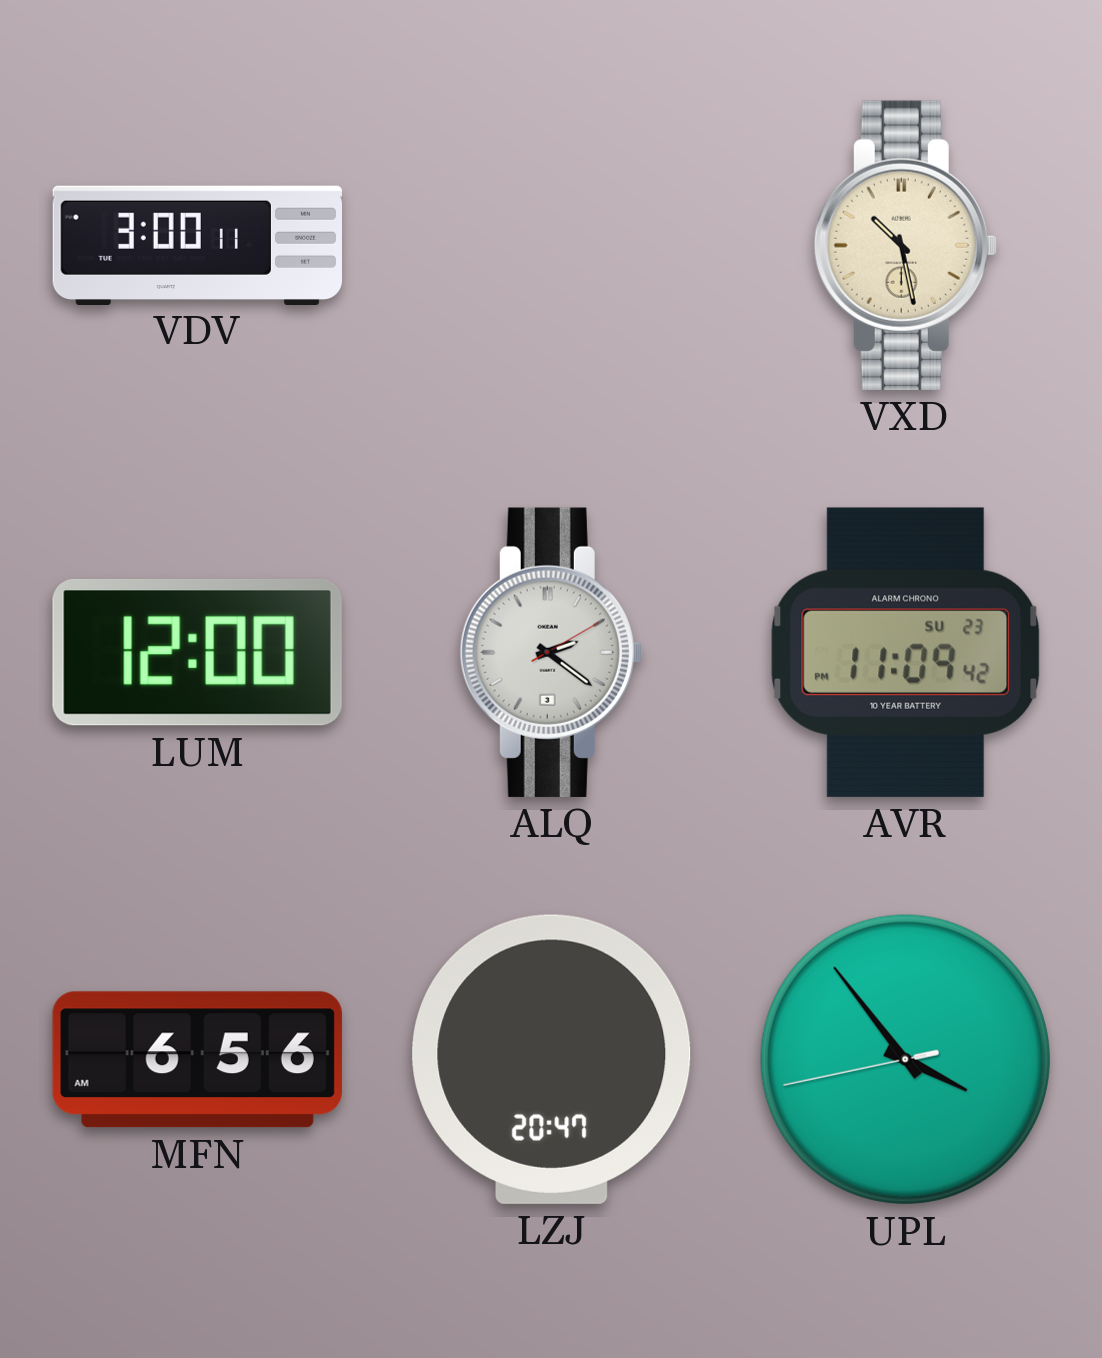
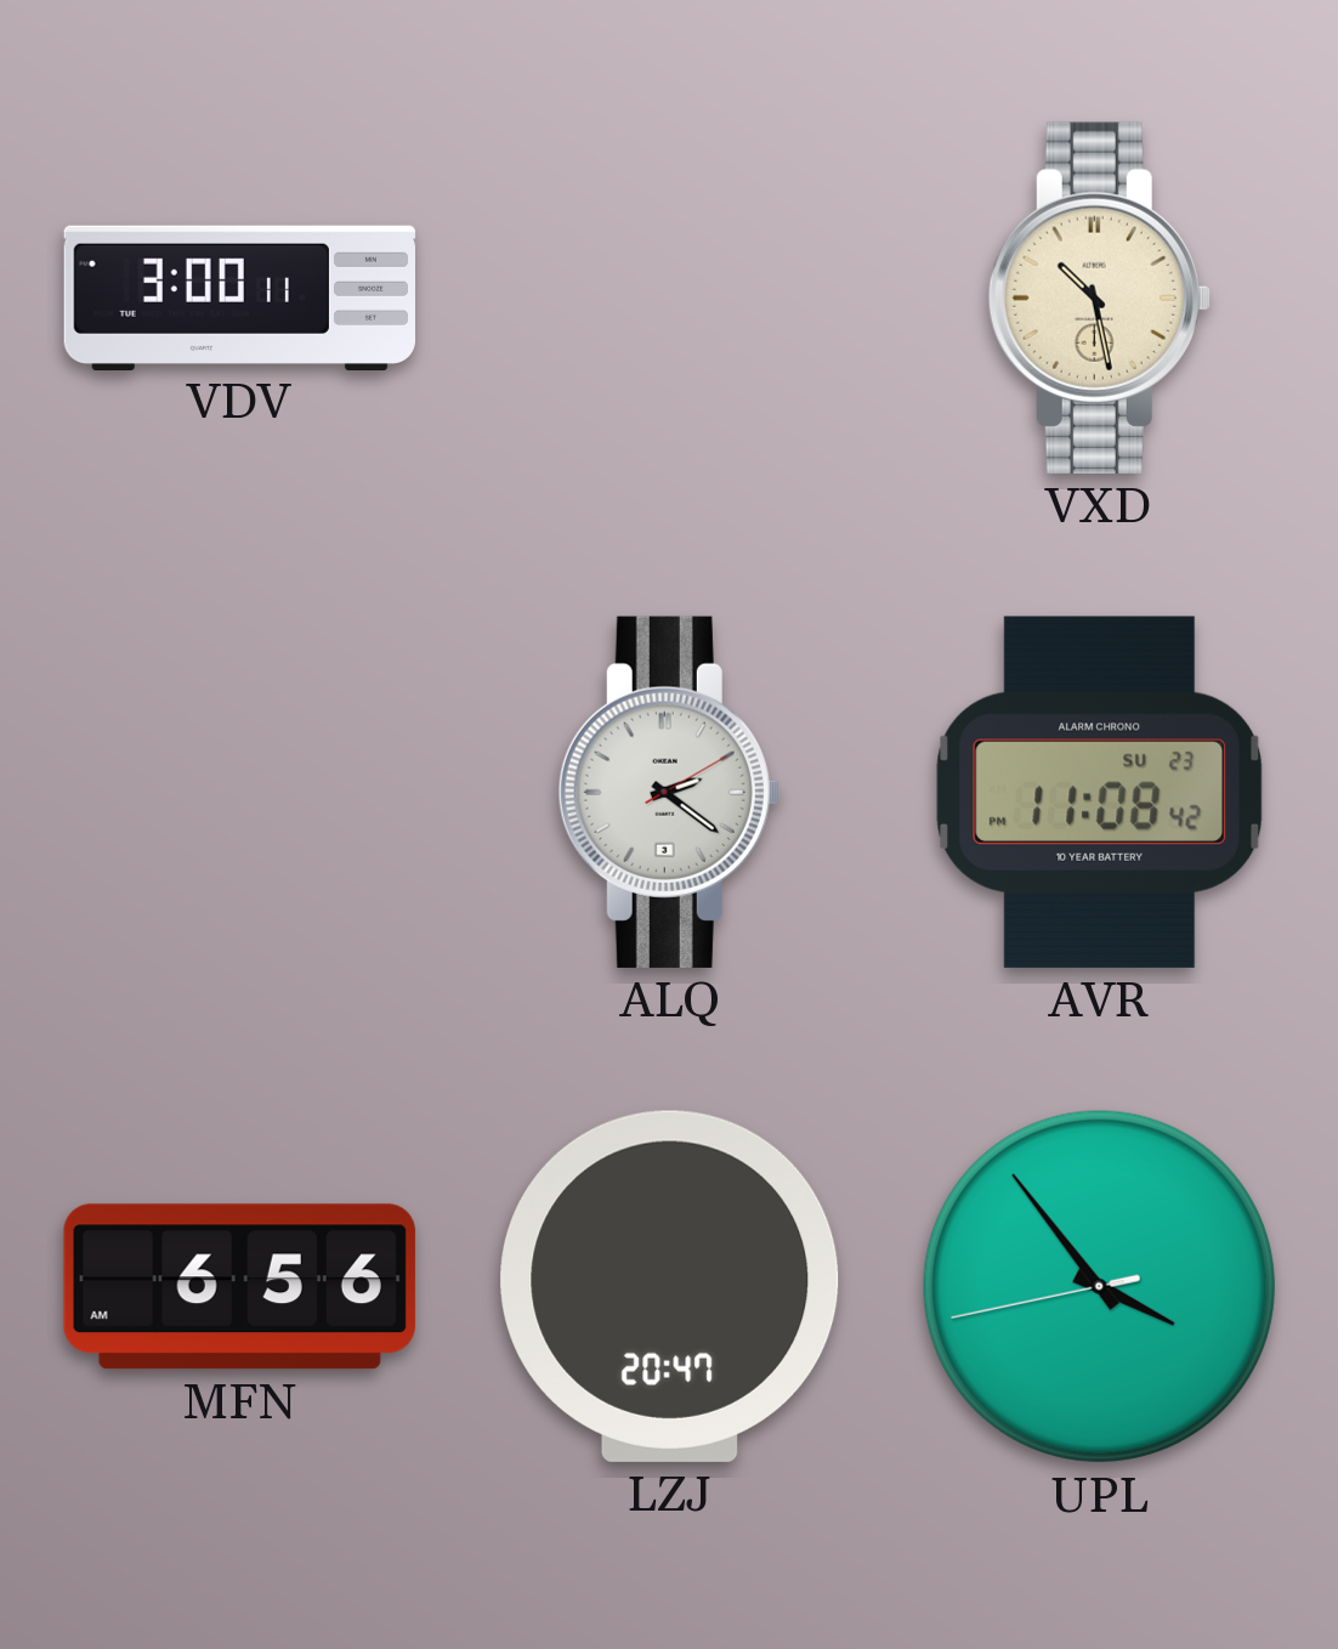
LUM: 12:00 -> none
AVR: 11:09 -> 11:08
